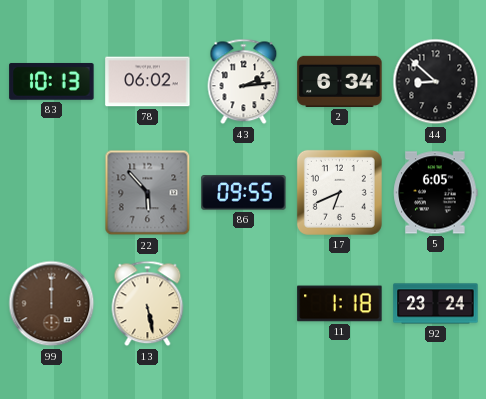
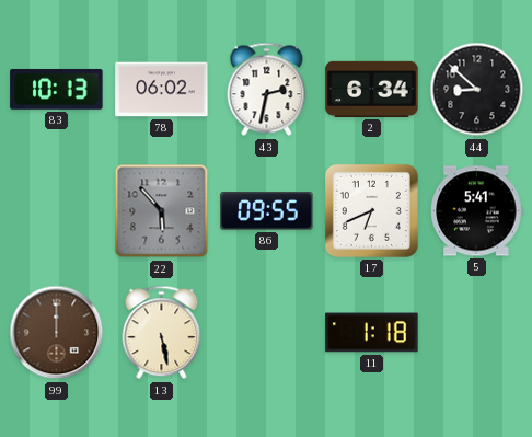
43: 2:14 -> 2:32
5: 6:05 -> 5:41
92: 23:24 -> none
